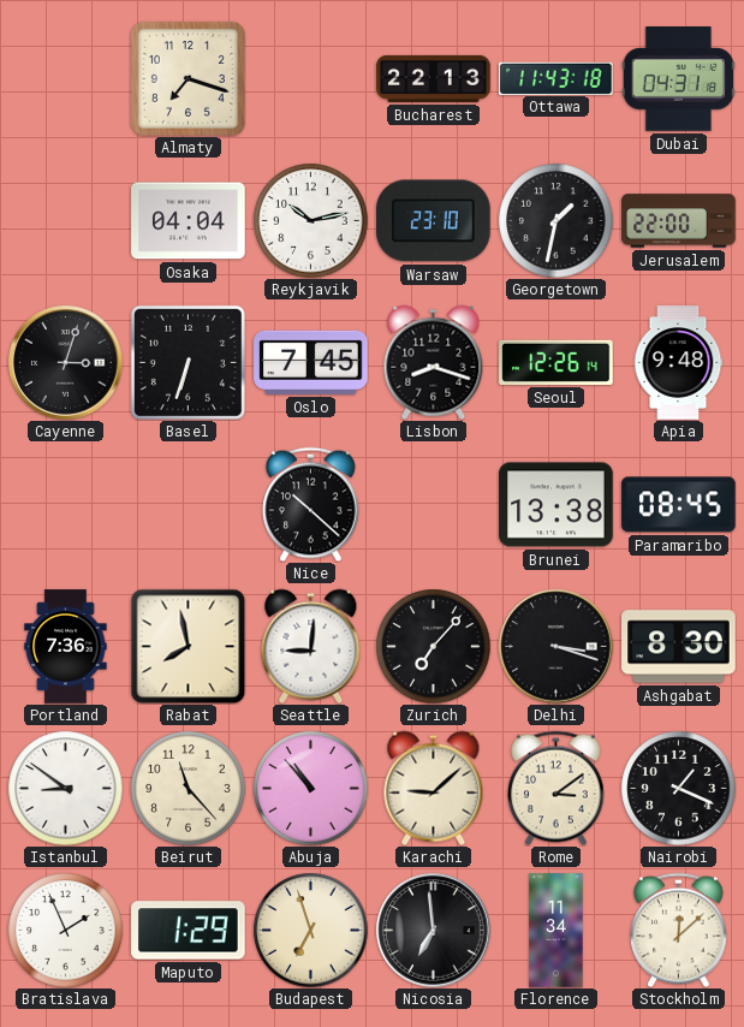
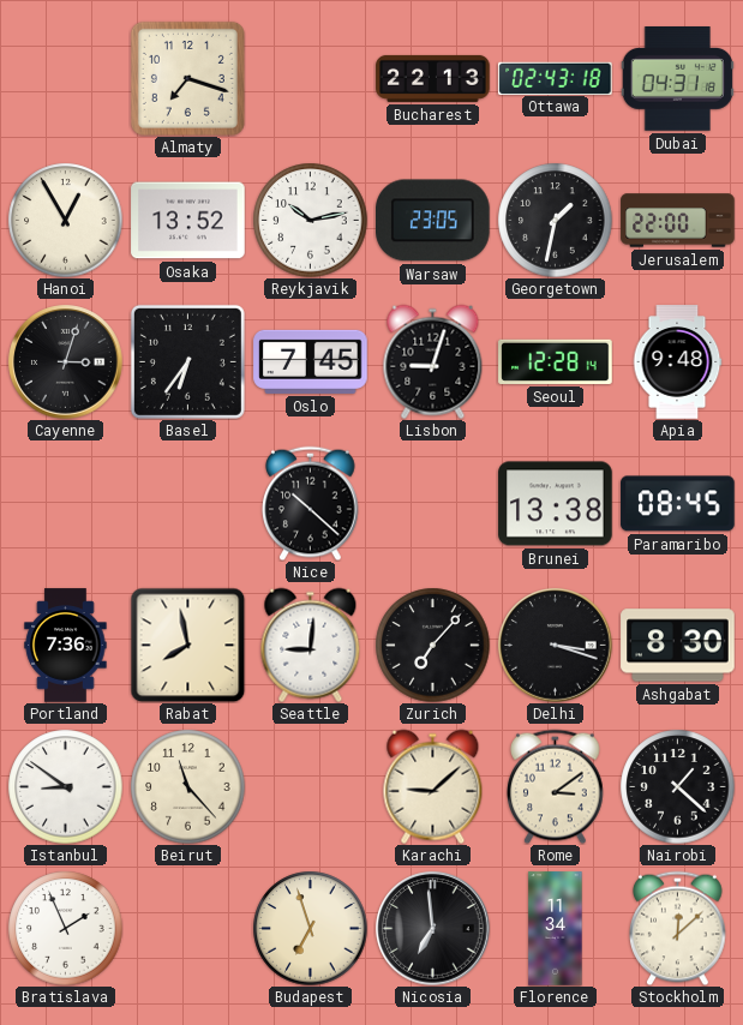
Ottawa: 11:43 -> 02:43
Hanoi: none -> 12:55
Osaka: 04:04 -> 13:52
Warsaw: 23:10 -> 23:05
Basel: 6:33 -> 6:36
Lisbon: 8:18 -> 9:03
Seoul: 12:26 -> 12:28
Abuja: 10:53 -> none
Nairobi: 1:19 -> 1:22
Maputo: 1:29 -> none
